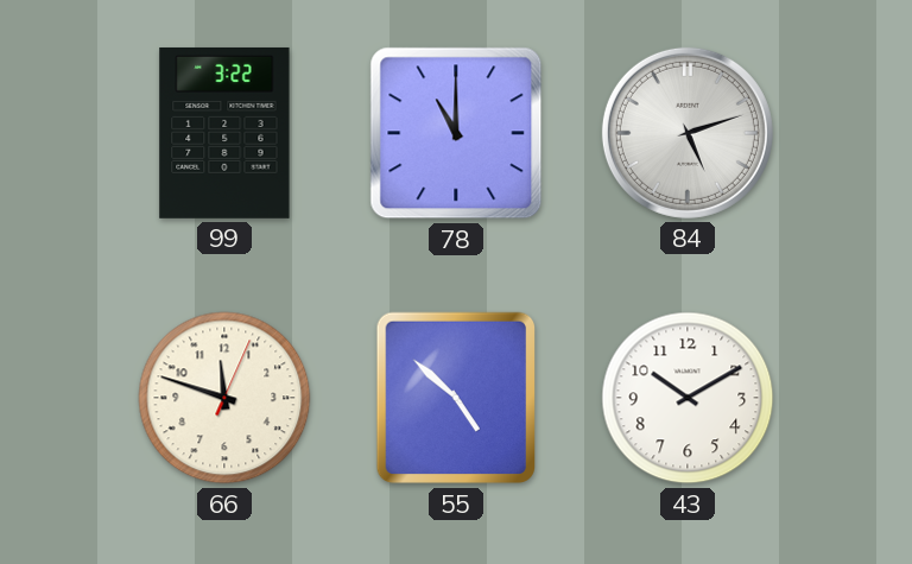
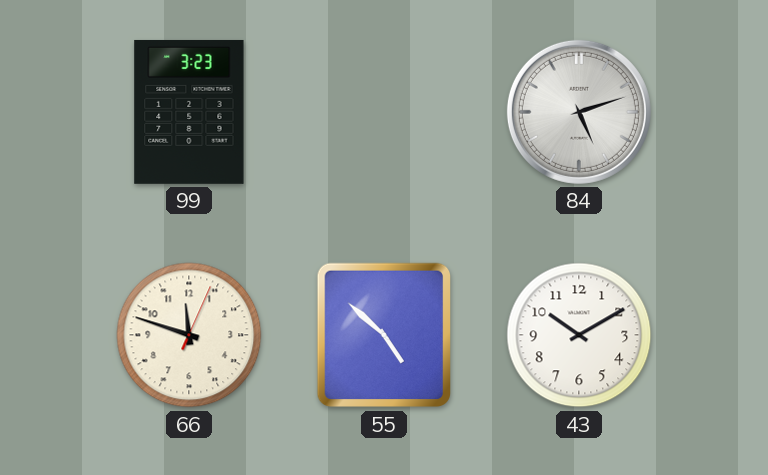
99: 3:22 -> 3:23
78: 11:00 -> none
